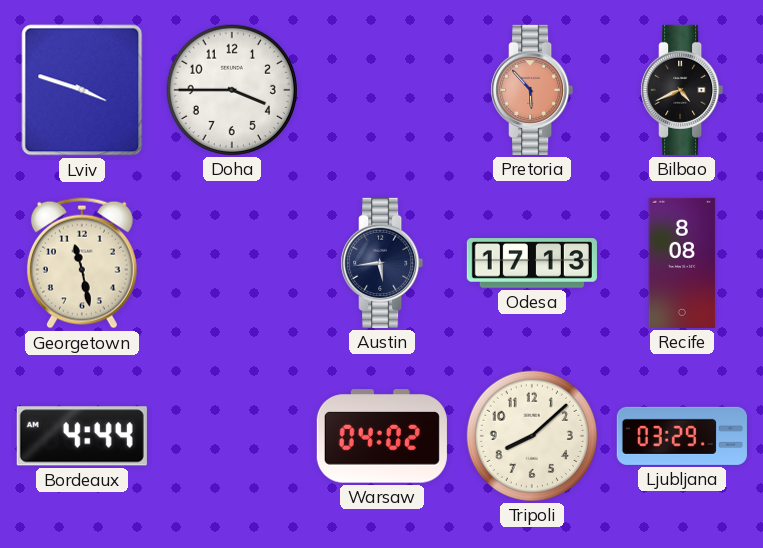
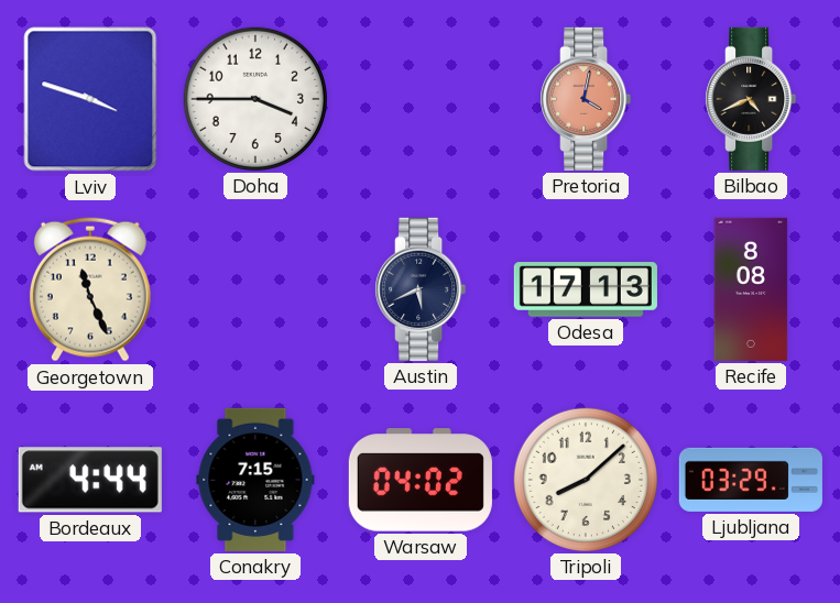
Pretoria: 5:53 -> 4:02
Georgetown: 11:28 -> 11:26
Austin: 5:44 -> 5:41
Conakry: none -> 7:15
